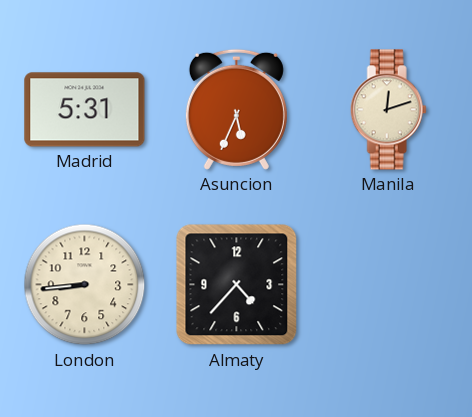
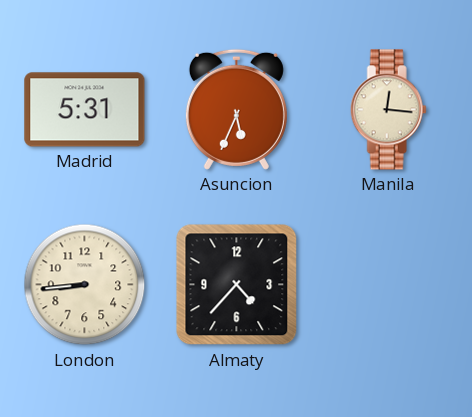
Manila: 12:12 -> 12:16
